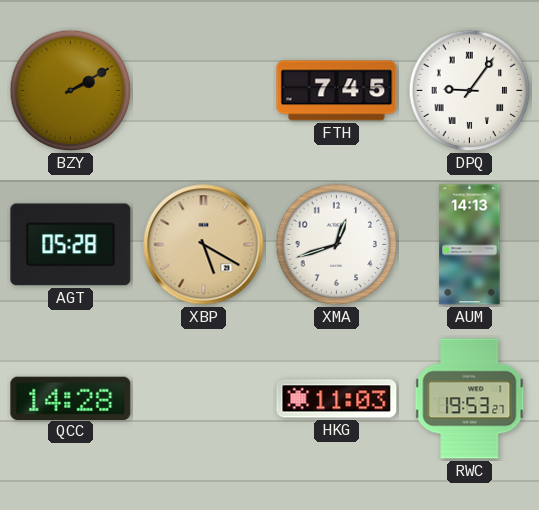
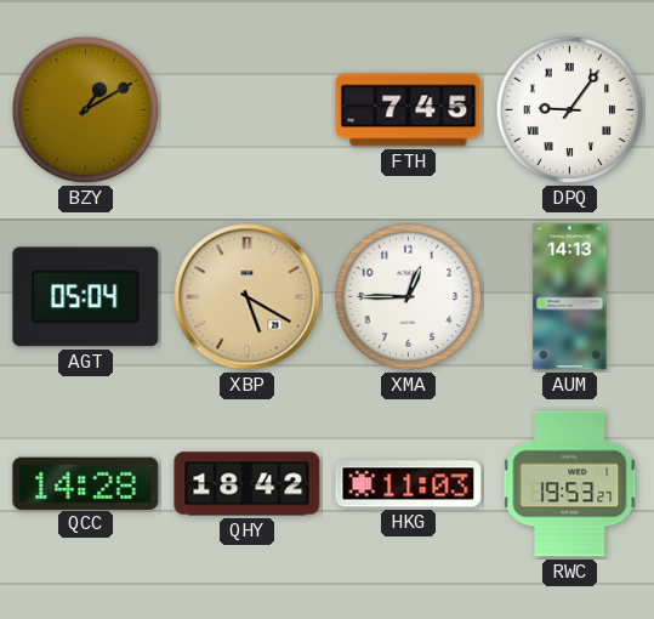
BZY: 2:10 -> 1:10
AGT: 05:28 -> 05:04
XMA: 12:42 -> 12:45
QHY: none -> 18:42
